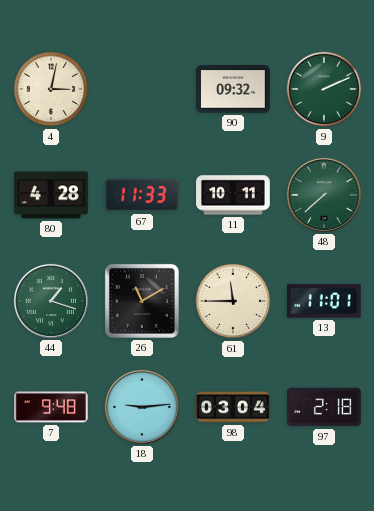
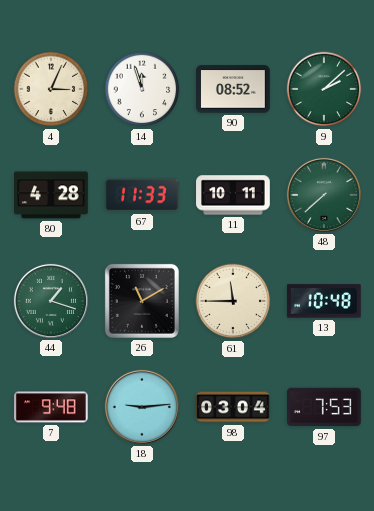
4: 3:02 -> 3:04
14: none -> 11:57
90: 09:32 -> 08:52
9: 2:11 -> 2:08
13: 11:01 -> 10:48
97: 2:18 -> 7:53
